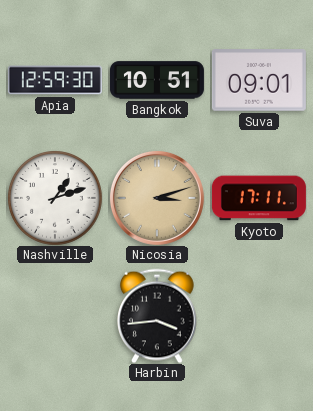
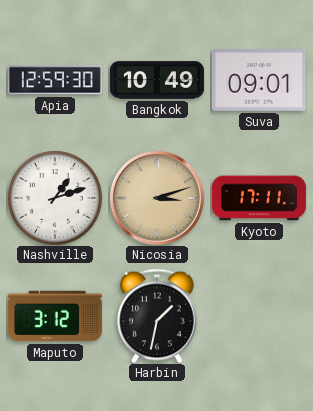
Bangkok: 10:51 -> 10:49
Maputo: none -> 3:12
Harbin: 3:44 -> 1:32
